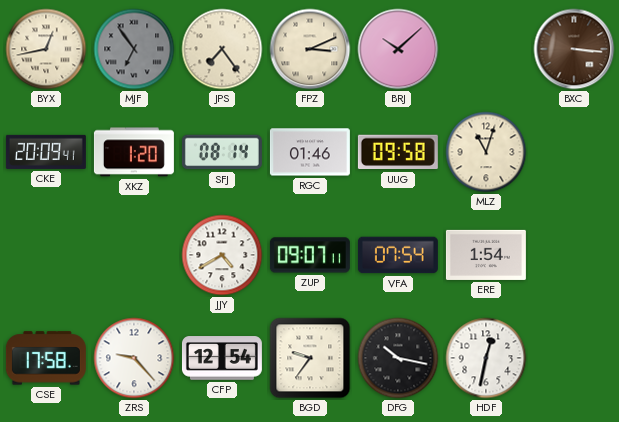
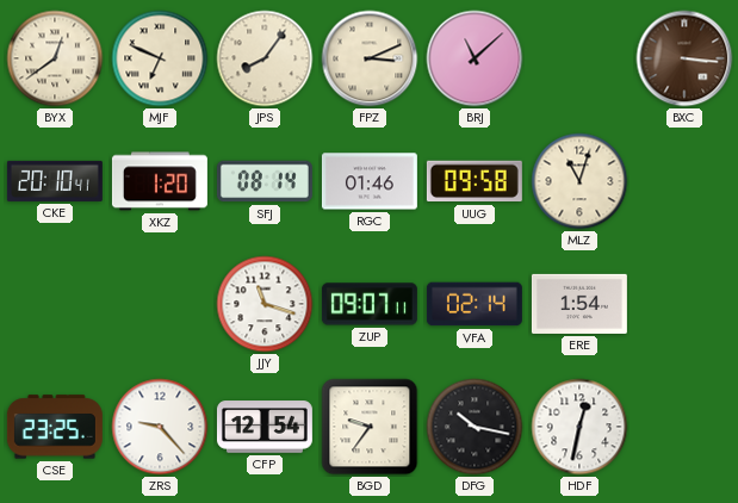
BYX: 12:43 -> 12:39
MJF: 6:54 -> 6:49
MJF dial: grey -> cream
JPS: 7:24 -> 8:06
BRJ: 10:08 -> 11:08
CKE: 20:09 -> 20:10
JJY: 4:40 -> 11:18
VFA: 07:54 -> 02:14
CSE: 17:58 -> 23:25
